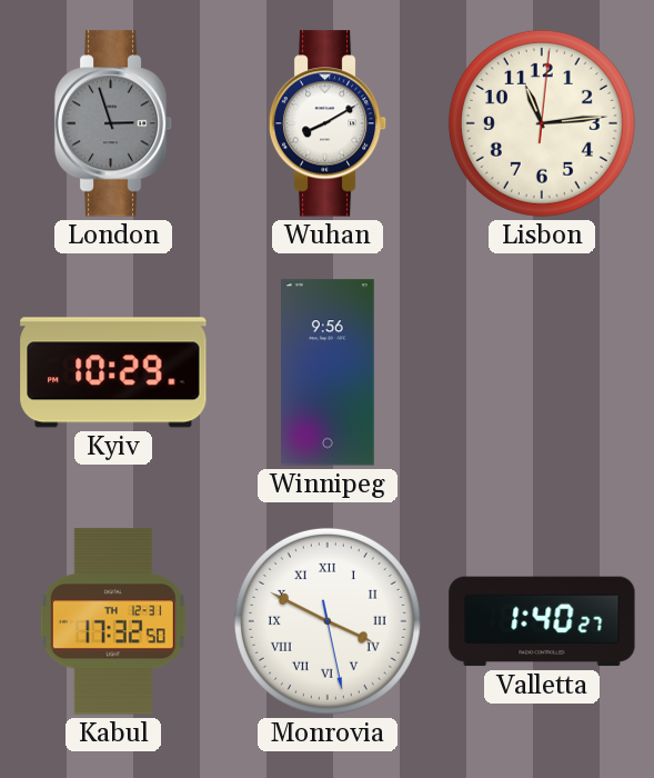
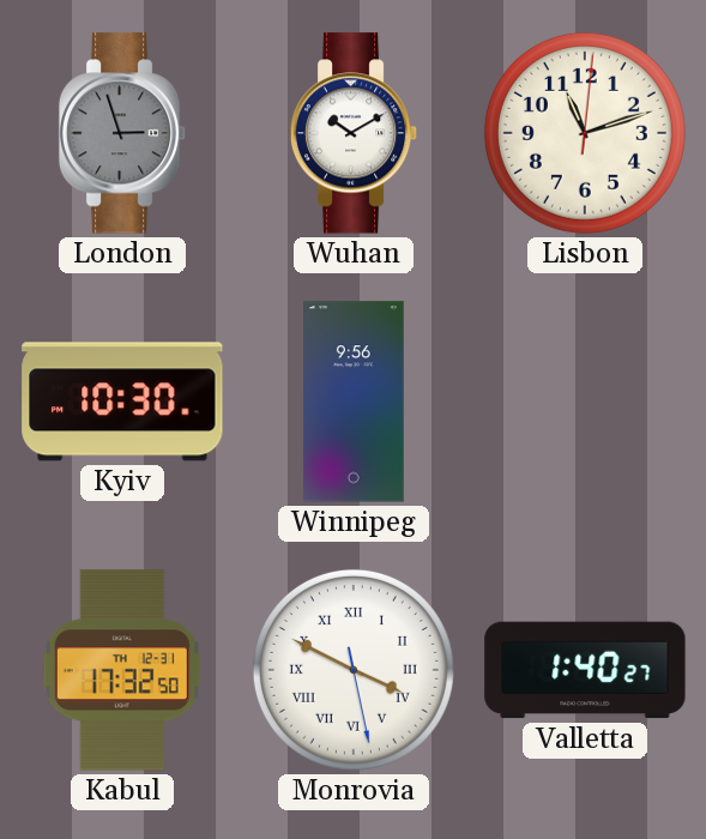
Wuhan: 8:10 -> 10:10
Lisbon: 11:14 -> 11:12
Kyiv: 10:29 -> 10:30
